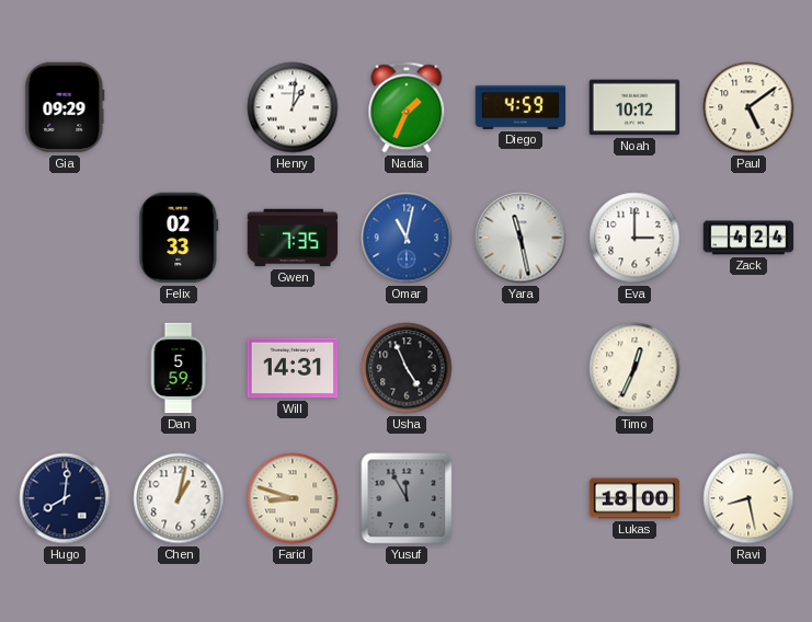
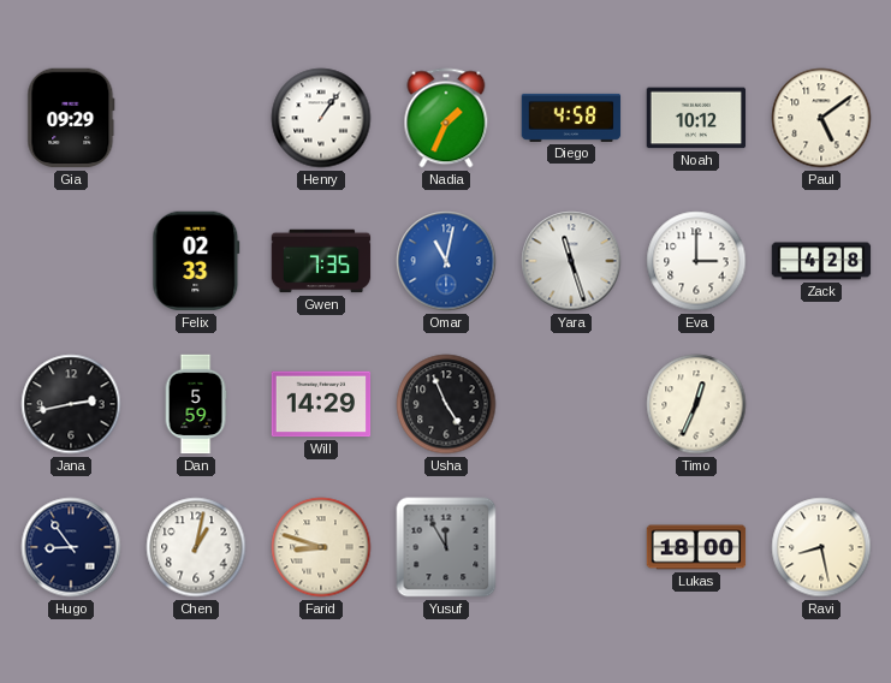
Henry: 1:01 -> 1:06
Diego: 4:59 -> 4:58
Yara: 11:28 -> 11:27
Zack: 4:24 -> 4:28
Jana: none -> 2:43
Will: 14:31 -> 14:29
Hugo: 8:01 -> 8:54
